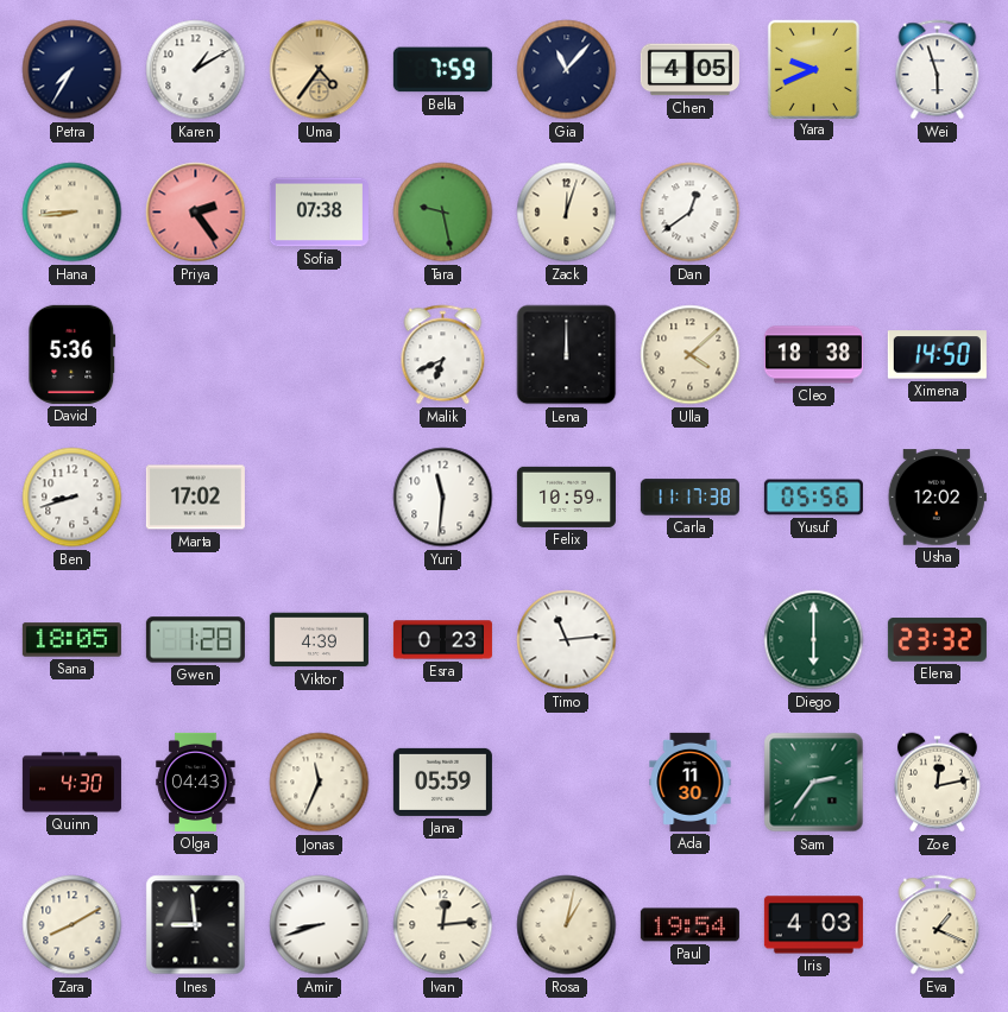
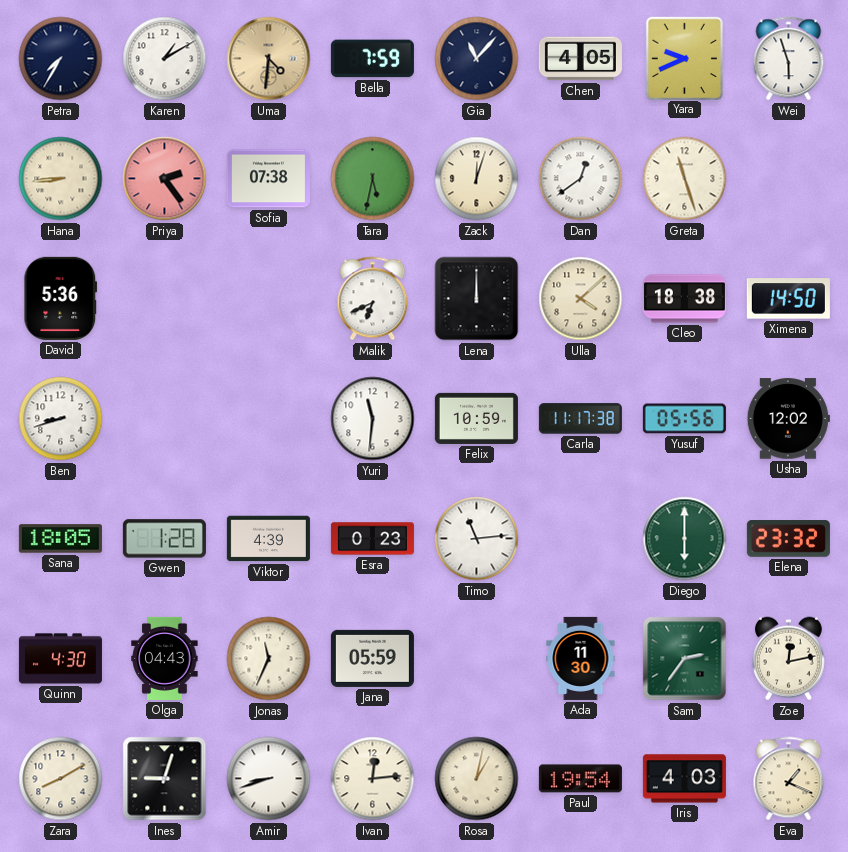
Uma: 4:36 -> 4:31
Tara: 9:28 -> 5:32
Greta: none -> 11:27
Marta: 17:02 -> none
Ines: 8:59 -> 9:03
